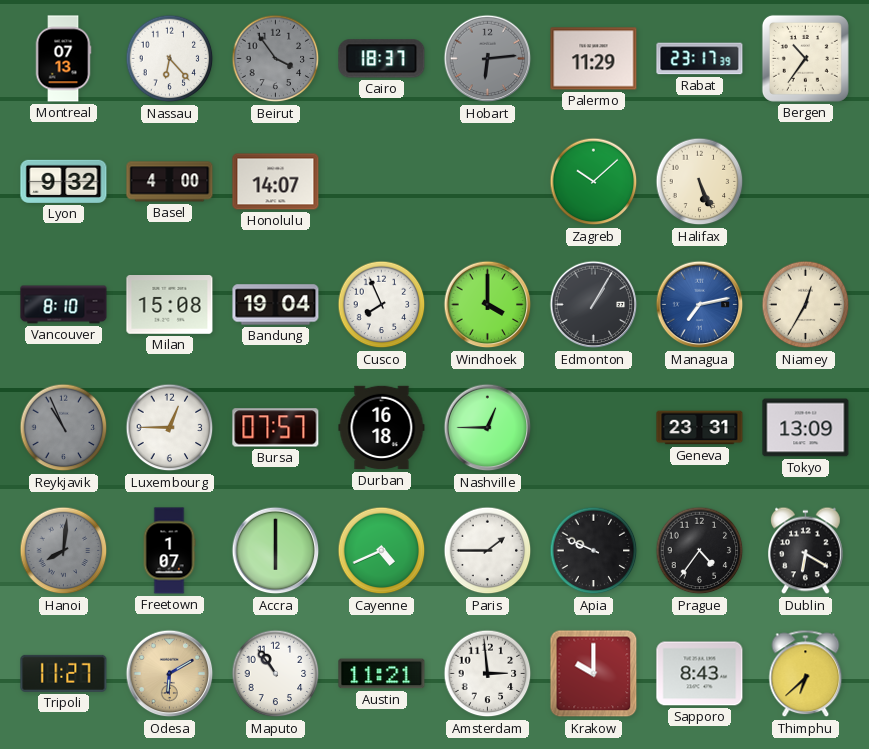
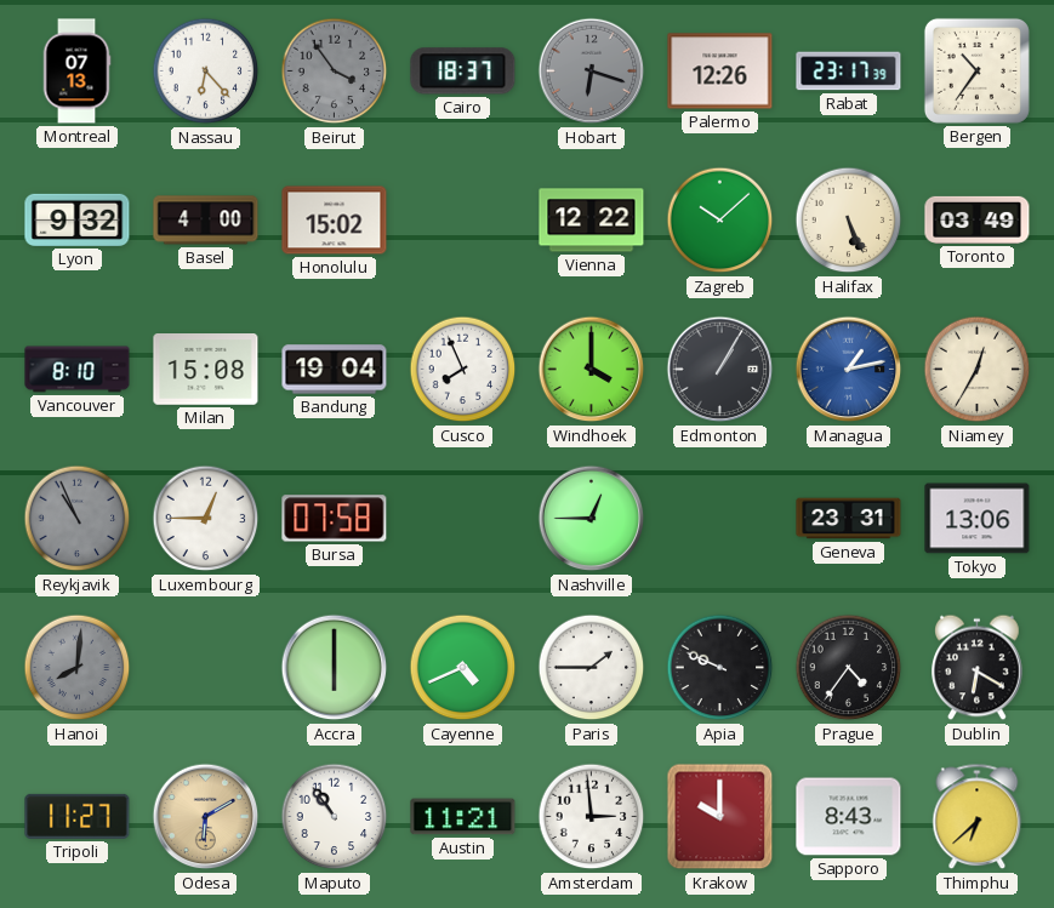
Hobart: 6:14 -> 6:18
Palermo: 11:29 -> 12:26
Honolulu: 14:07 -> 15:02
Vienna: none -> 12:22
Toronto: none -> 03:49
Managua: 7:13 -> 1:13
Bursa: 07:57 -> 07:58
Durban: 16:18 -> none
Tokyo: 13:09 -> 13:06
Freetown: 1:07 -> none
